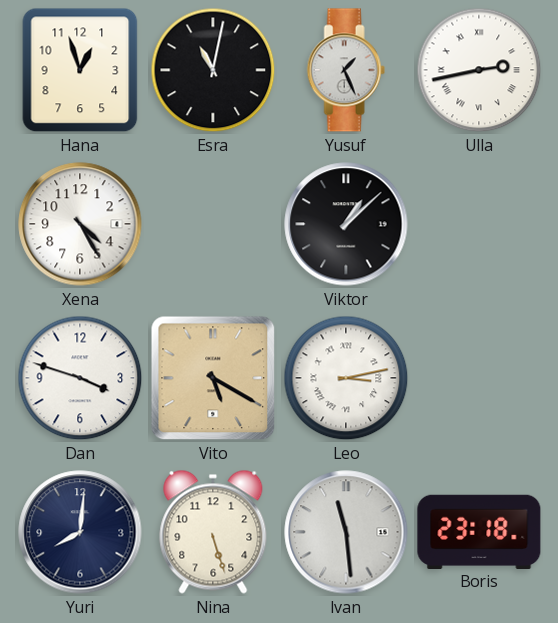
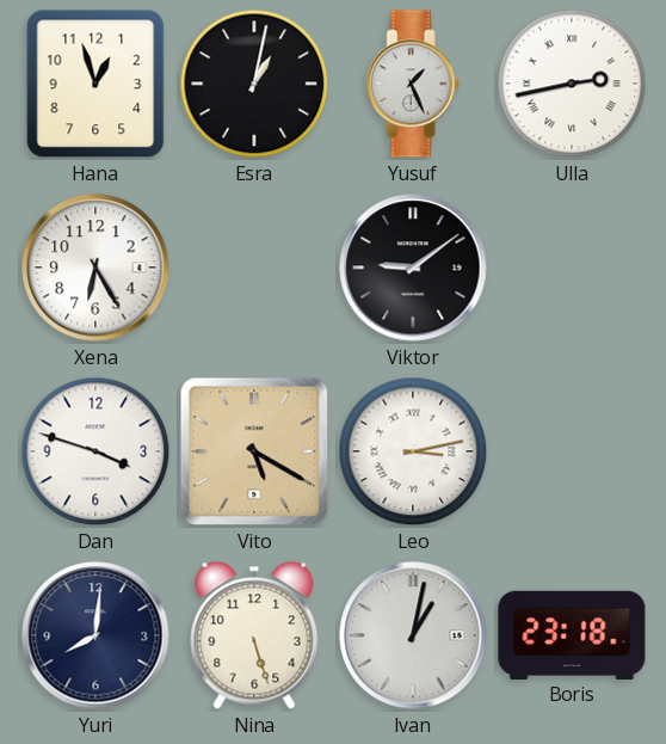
Esra: 11:02 -> 1:02
Xena: 4:25 -> 6:25
Viktor: 1:08 -> 9:09
Ivan: 11:29 -> 1:02
